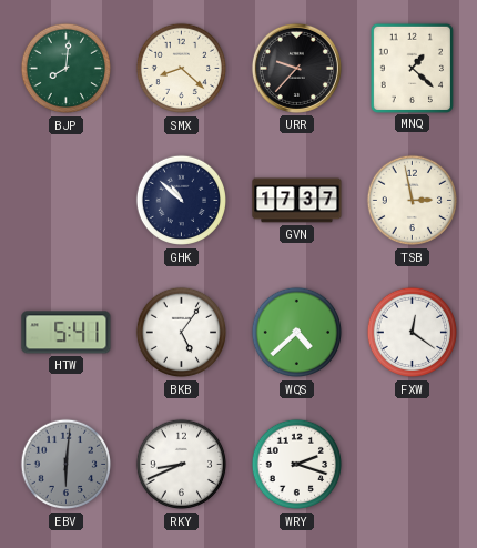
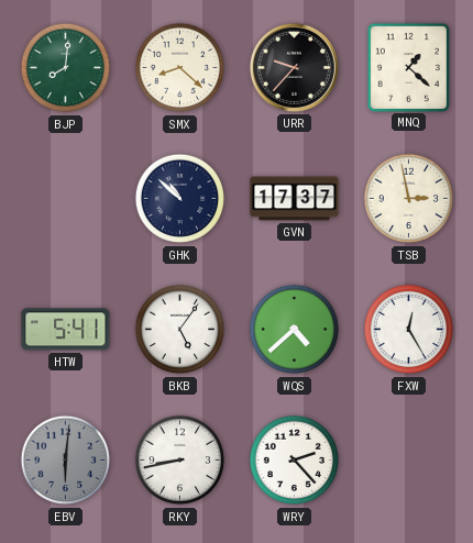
FXW: 12:21 -> 12:25
RKY: 8:41 -> 8:43
WRY: 2:18 -> 2:23
